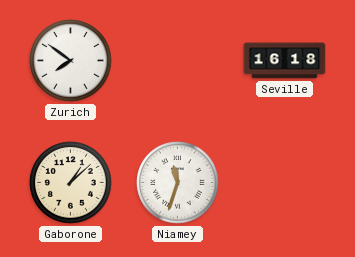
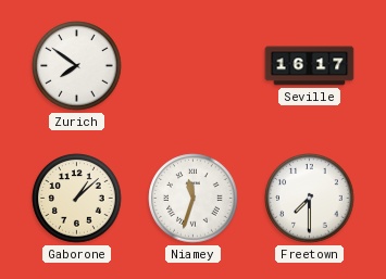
Seville: 16:18 -> 16:17
Freetown: none -> 7:30
